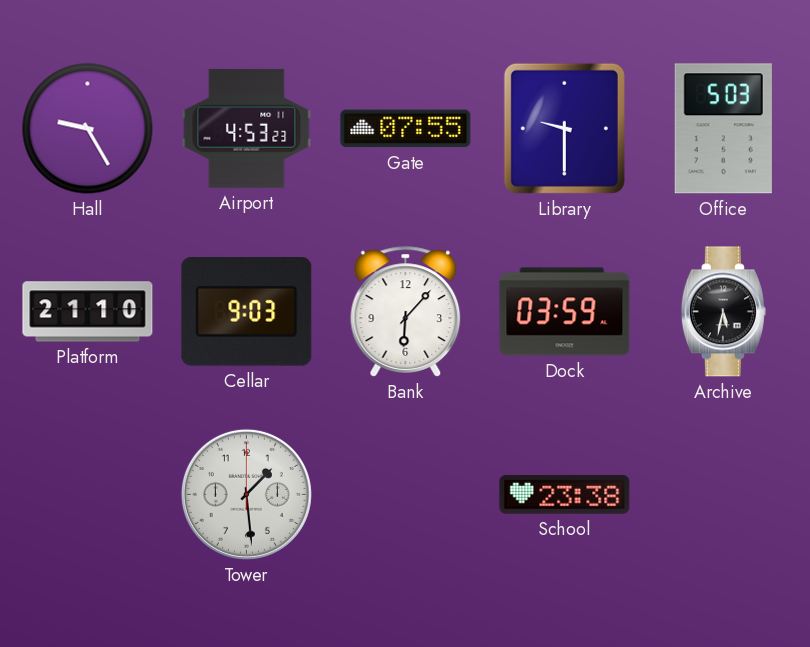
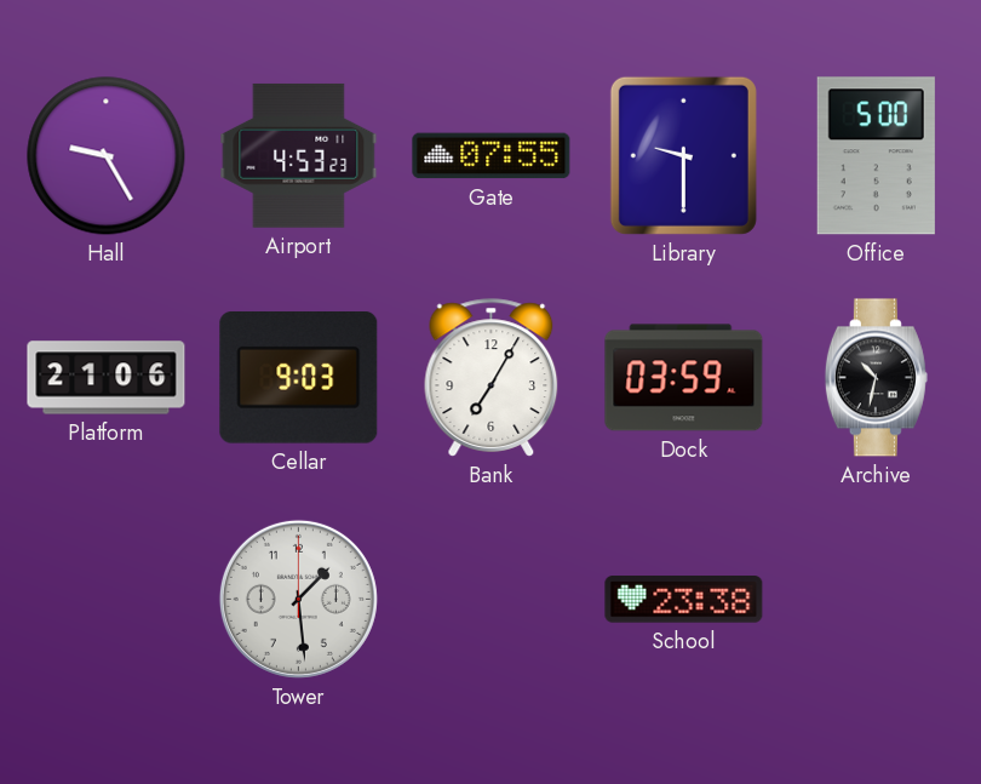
Office: 5:03 -> 5:00
Platform: 21:10 -> 21:06
Bank: 6:07 -> 7:05
Archive: 5:32 -> 10:32
